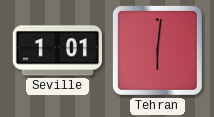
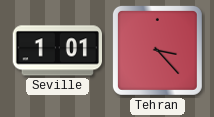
Tehran: 6:01 -> 3:23
